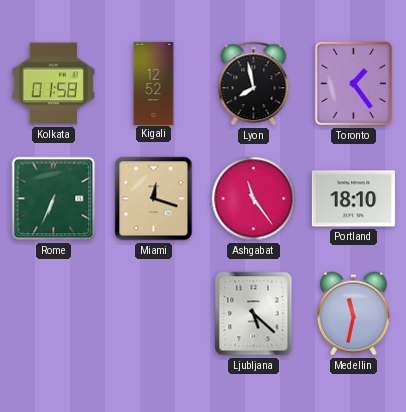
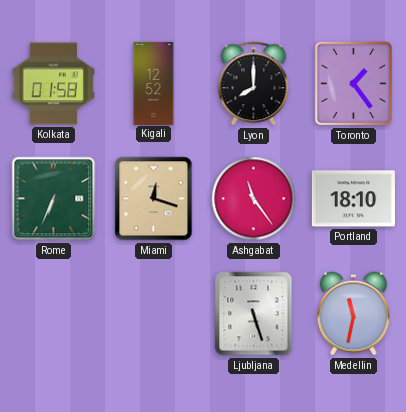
Lyon: 7:58 -> 8:00
Ljubljana: 5:22 -> 5:27
